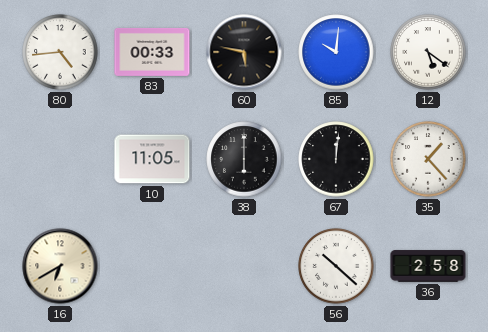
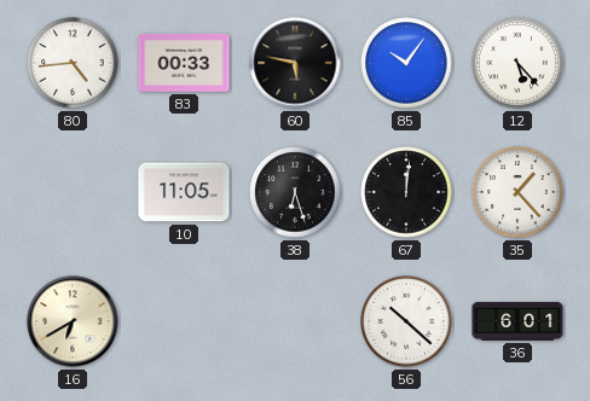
85: 10:01 -> 10:06
12: 5:21 -> 5:23
38: 6:00 -> 6:27
36: 2:58 -> 6:01
